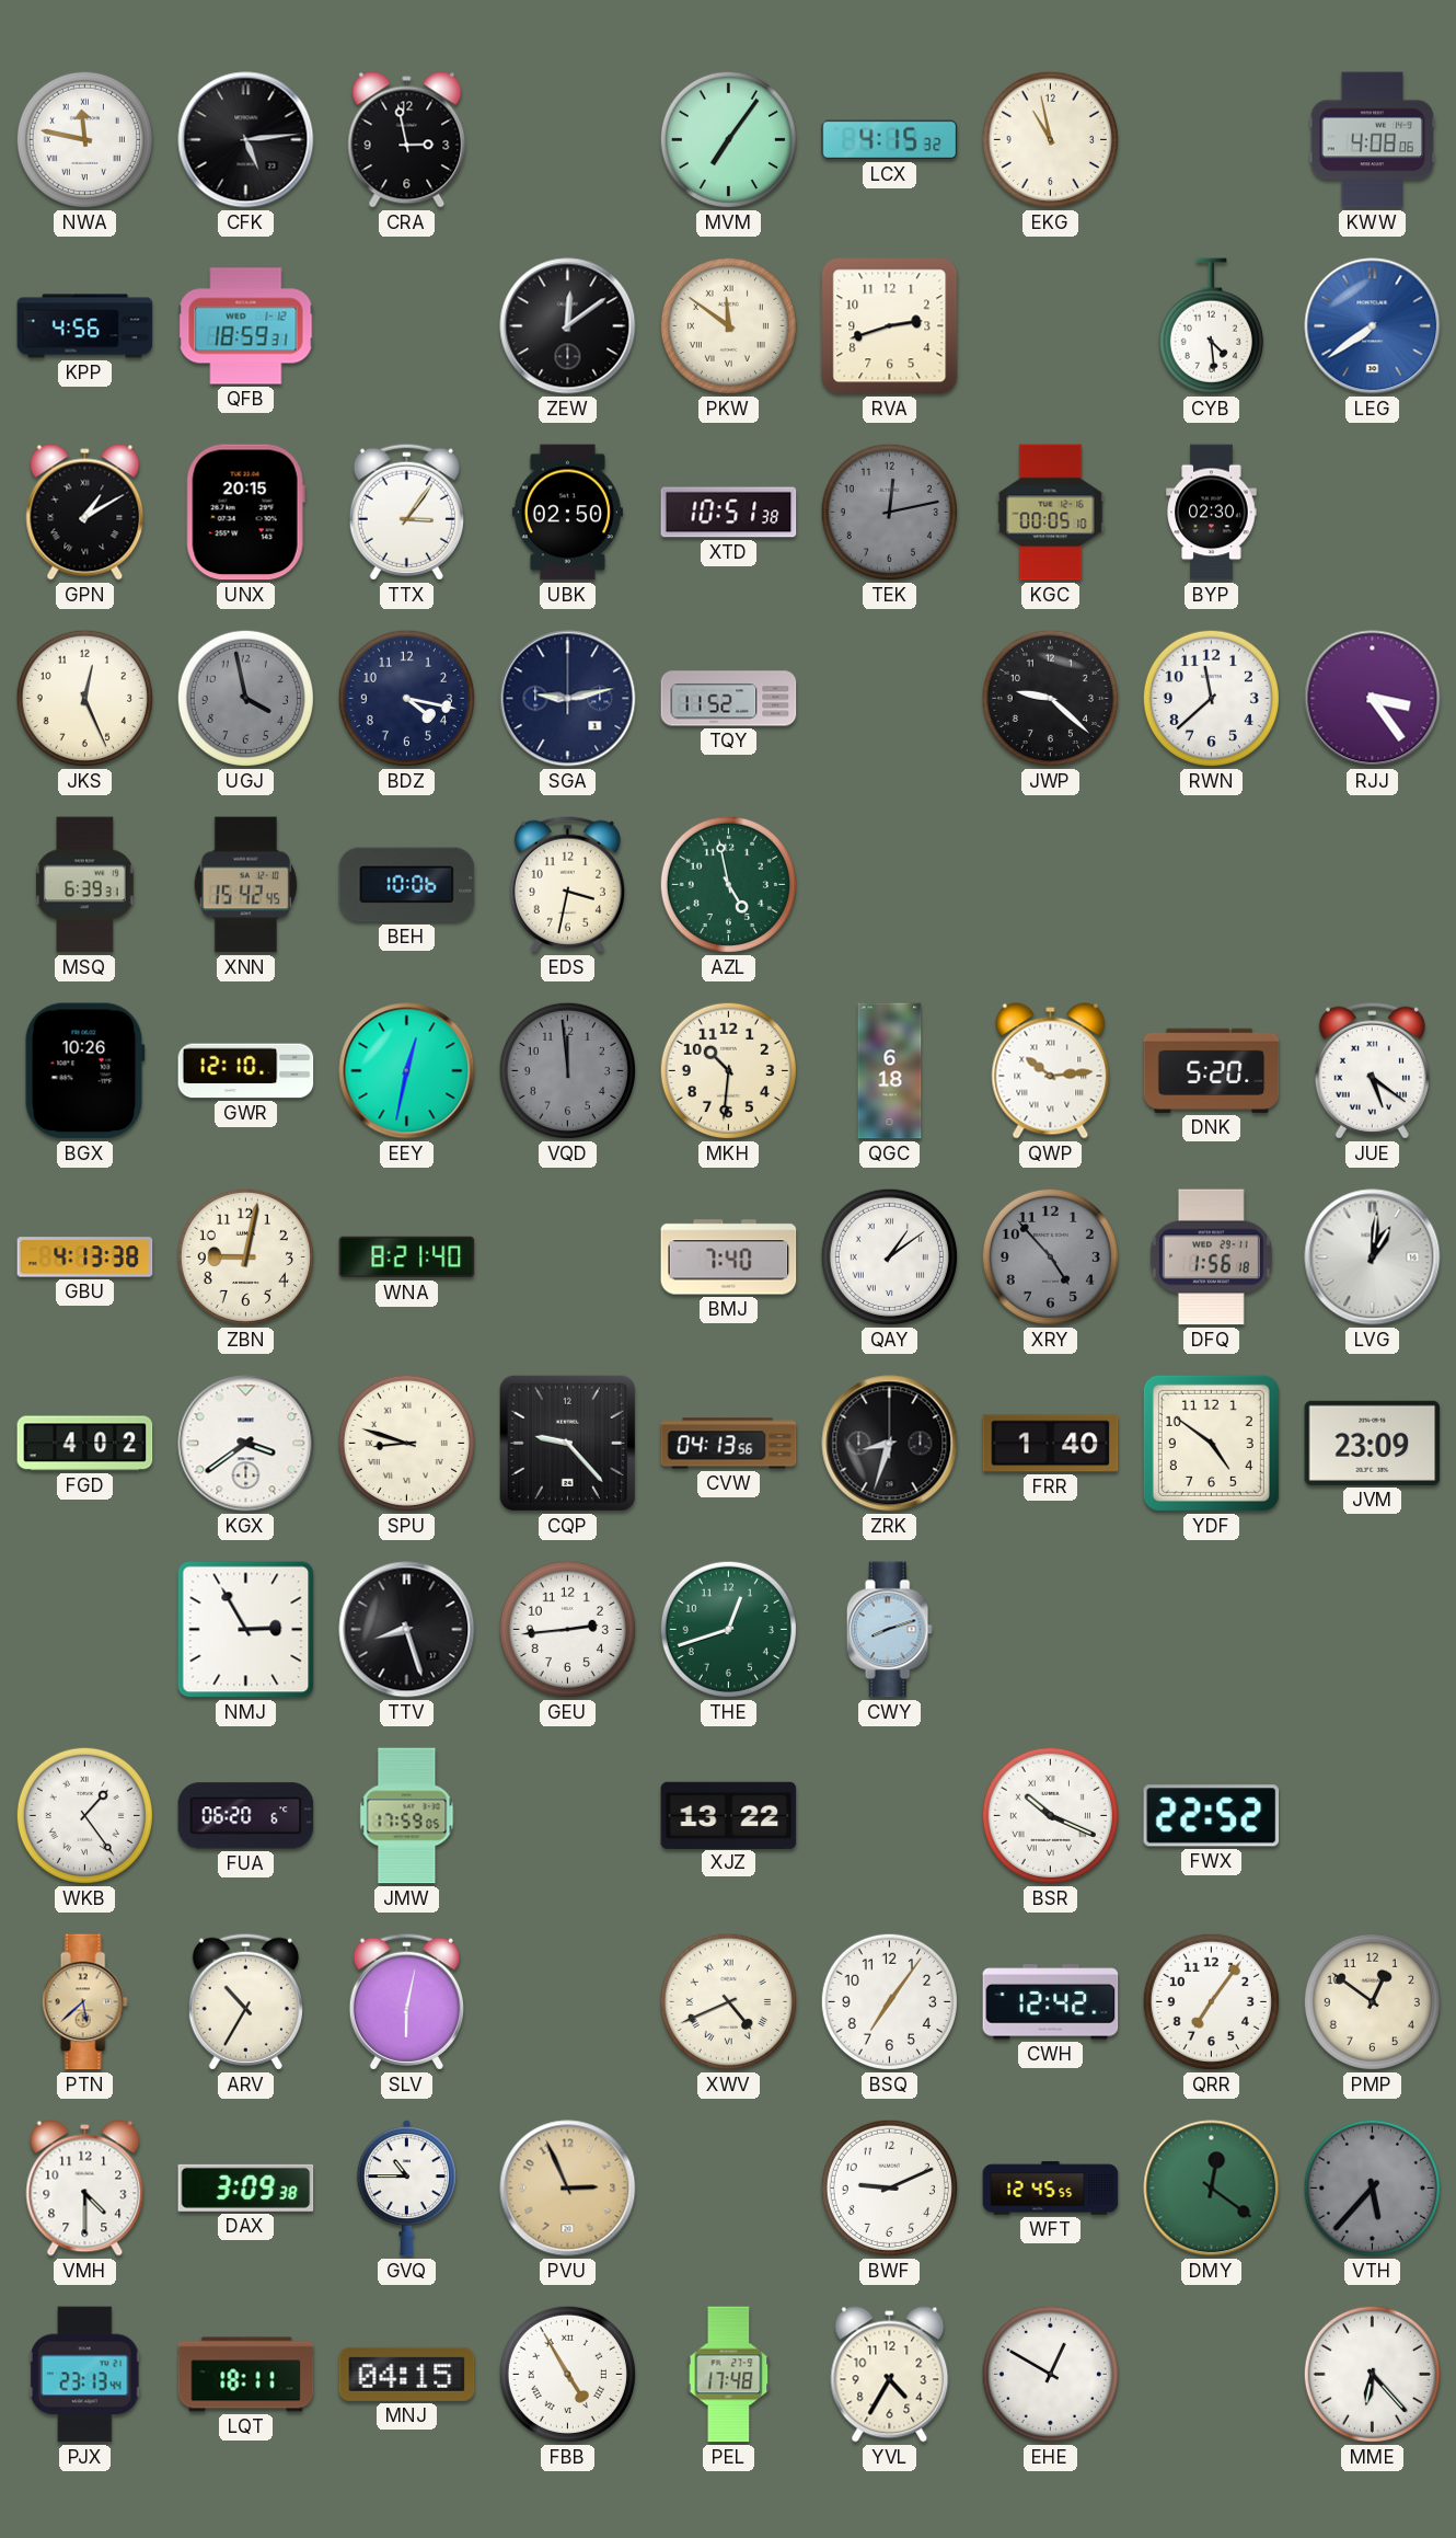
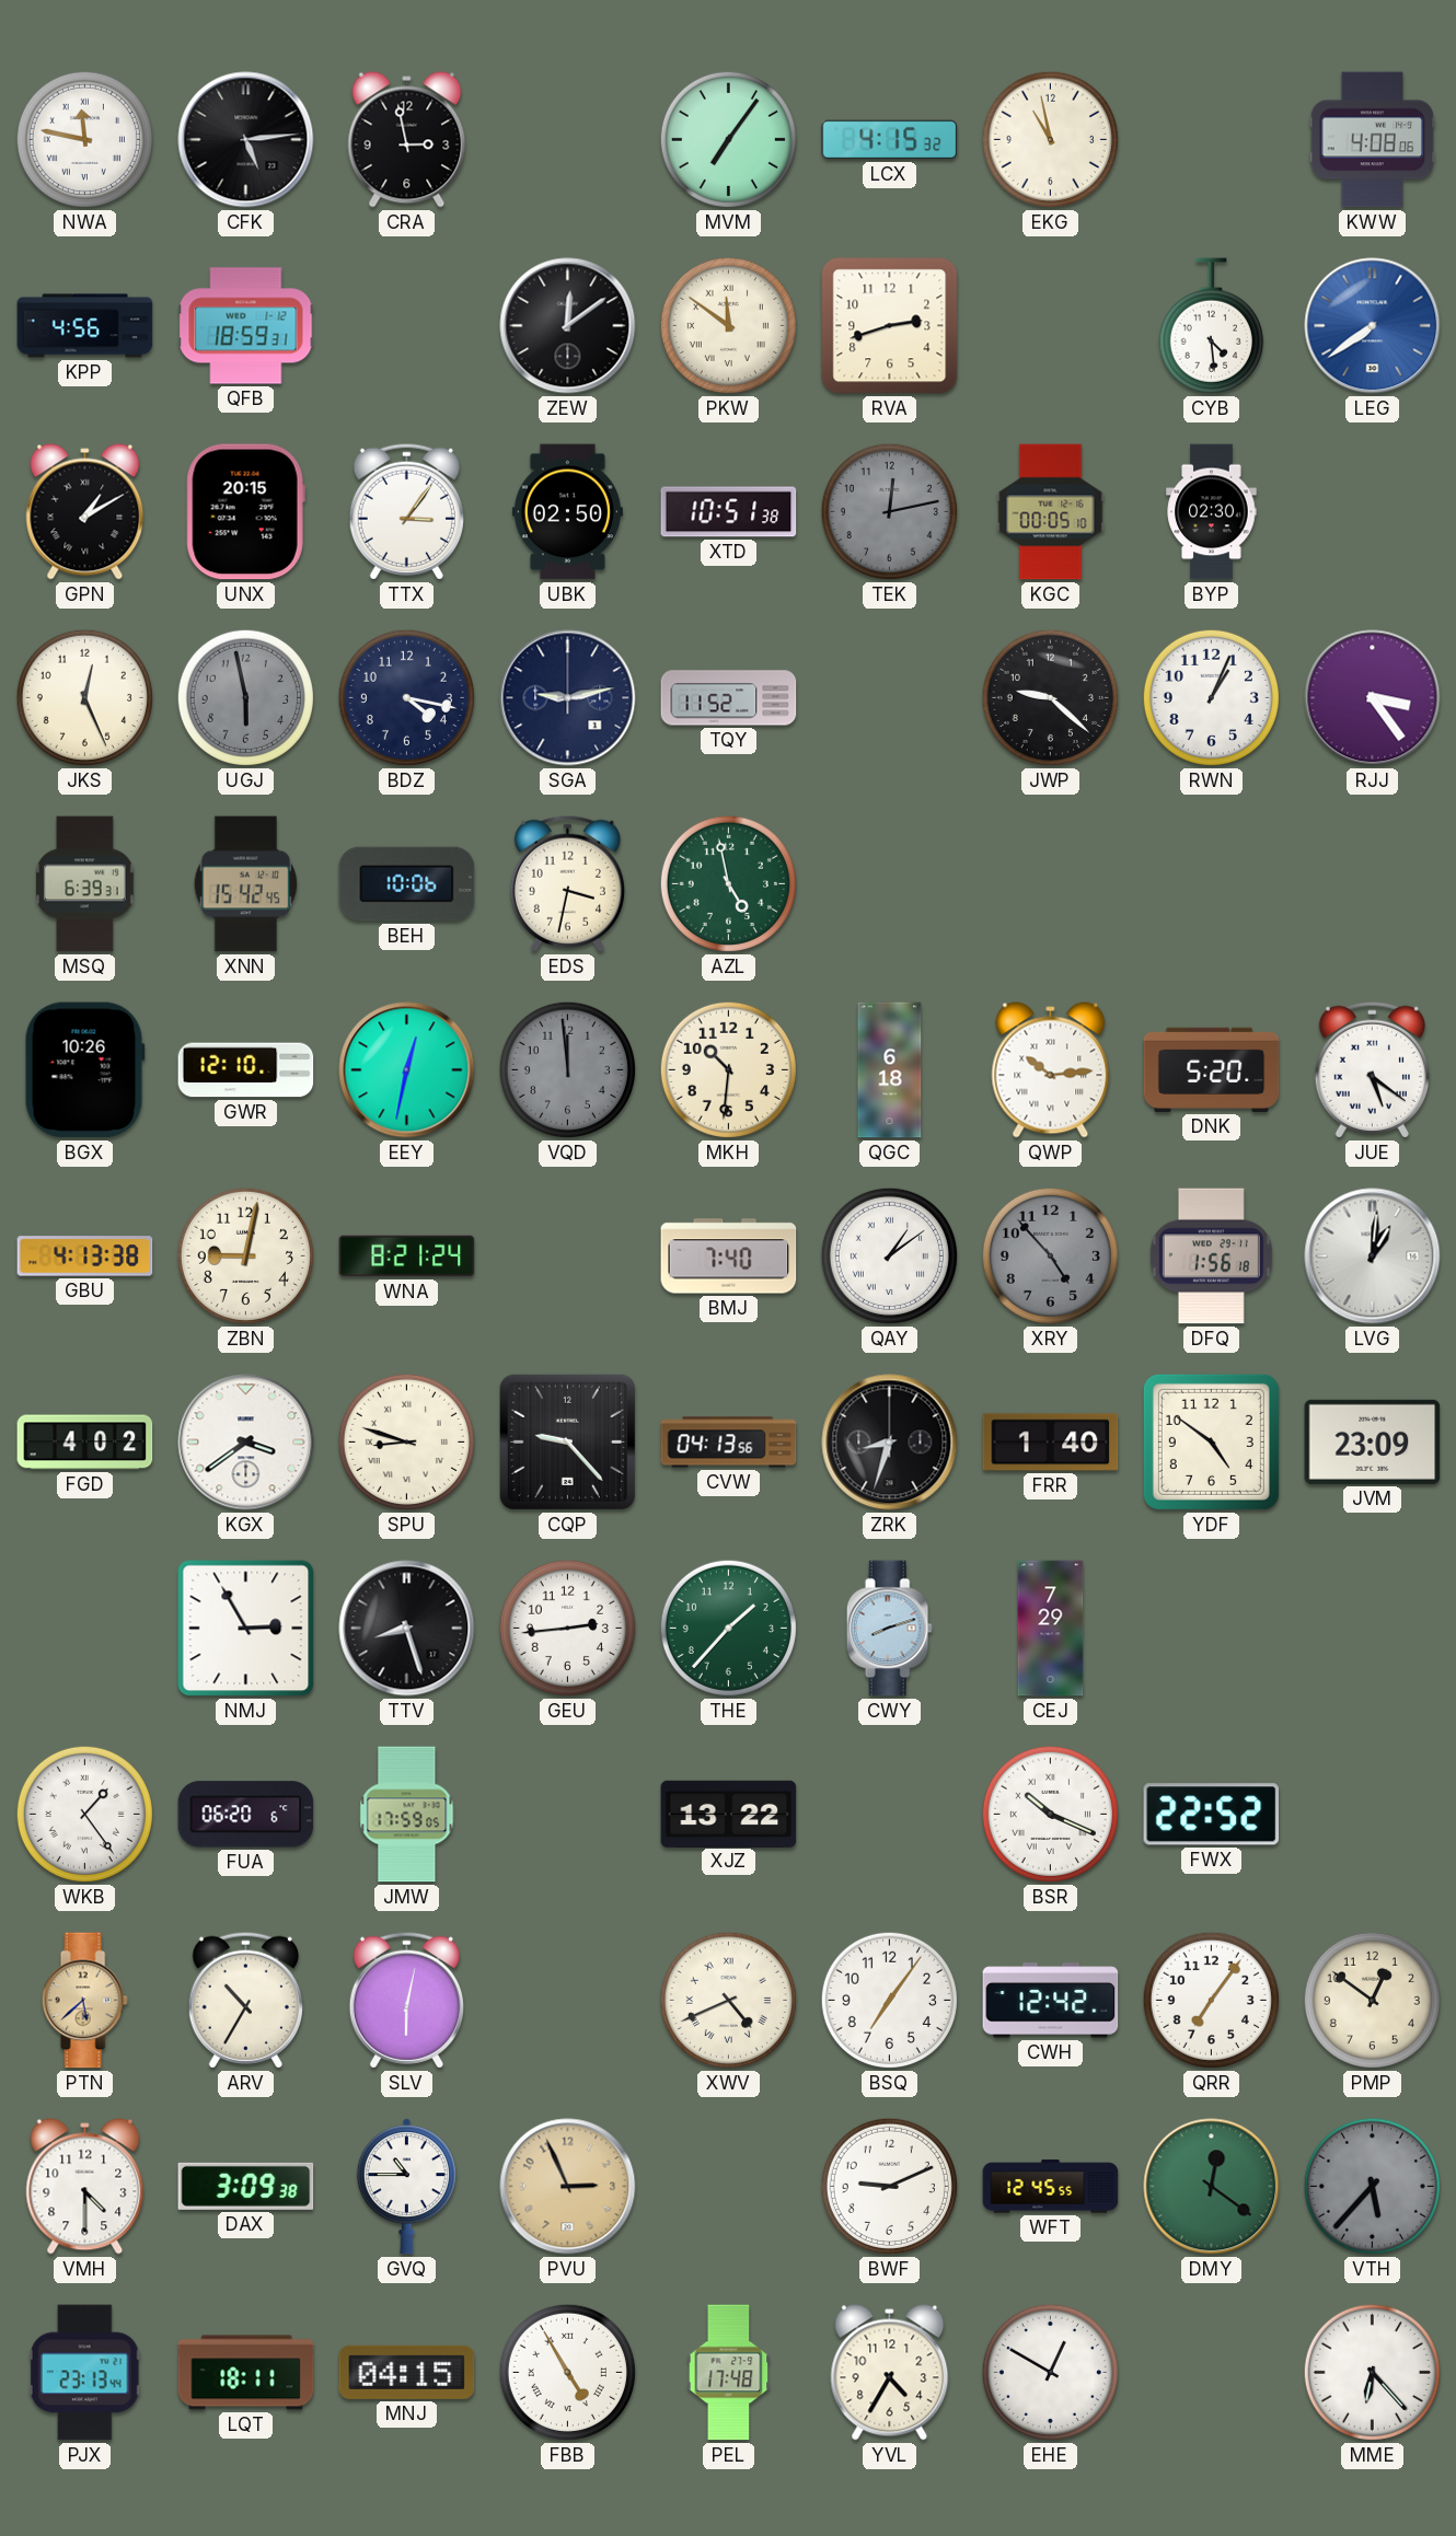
UGJ: 3:58 -> 5:58
RWN: 11:38 -> 1:04
WNA: 8:21:40 -> 8:21:24
THE: 12:42 -> 1:37
CEJ: none -> 7:29
